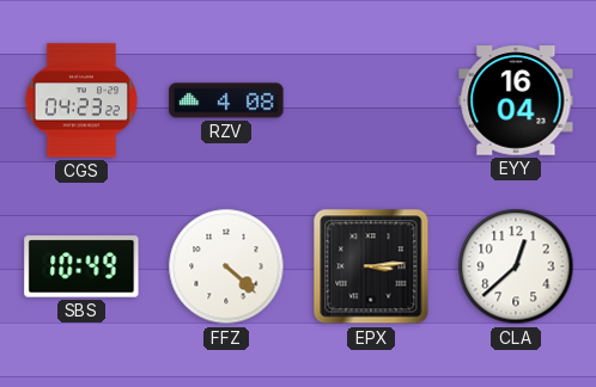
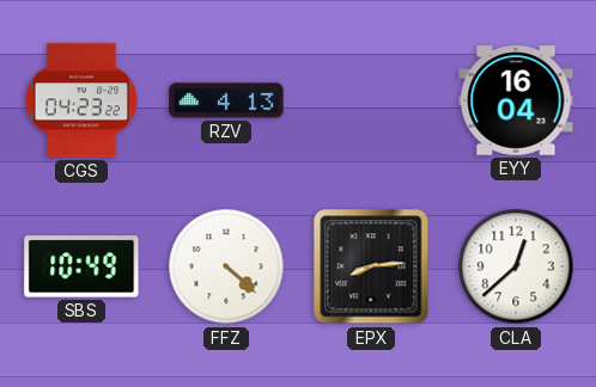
RZV: 4:08 -> 4:13
EPX: 3:14 -> 8:14
